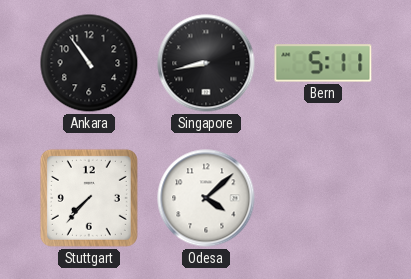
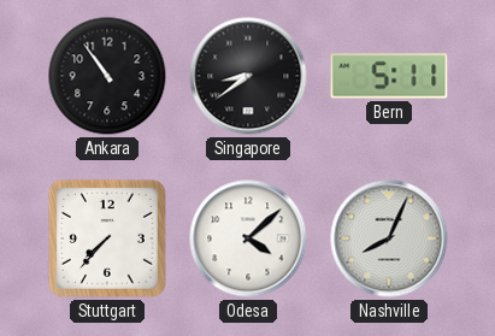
Singapore: 8:43 -> 8:39
Nashville: none -> 8:04
